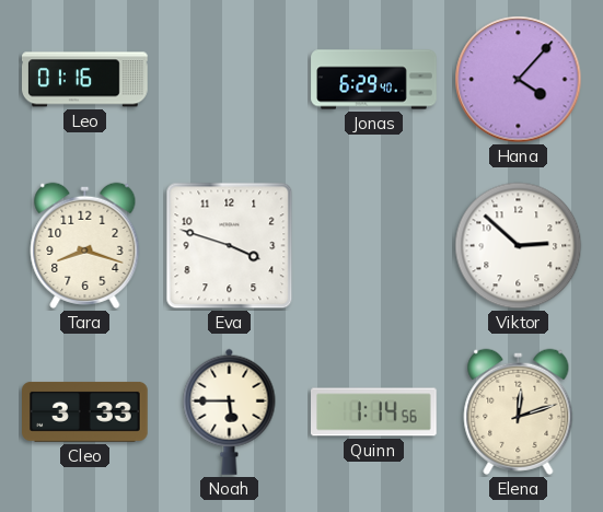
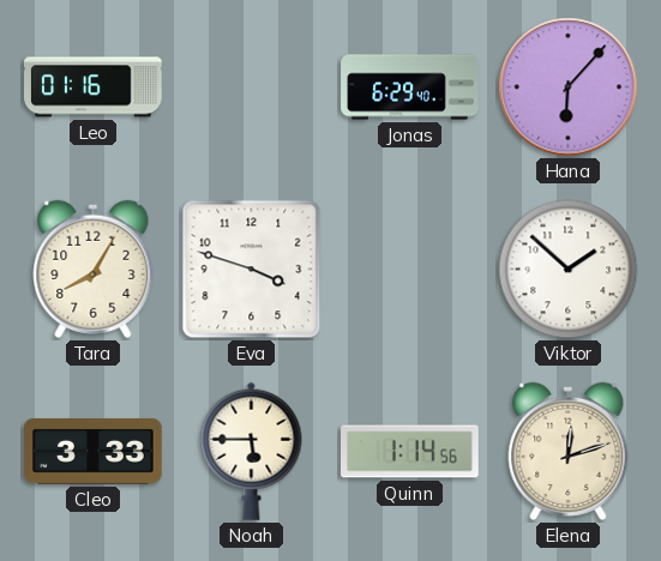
Hana: 4:07 -> 6:07
Tara: 8:18 -> 8:05
Viktor: 2:52 -> 1:52
